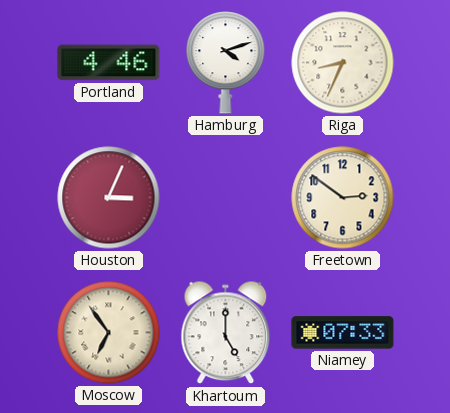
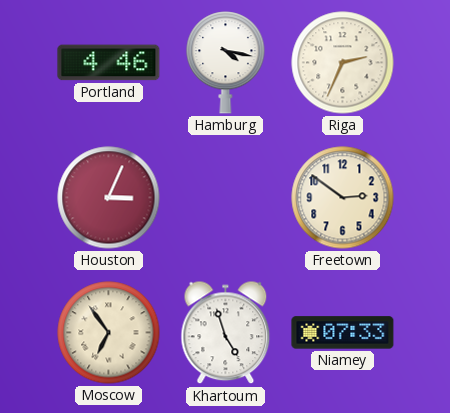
Hamburg: 4:12 -> 4:17
Riga: 8:34 -> 2:34
Khartoum: 5:00 -> 4:57
